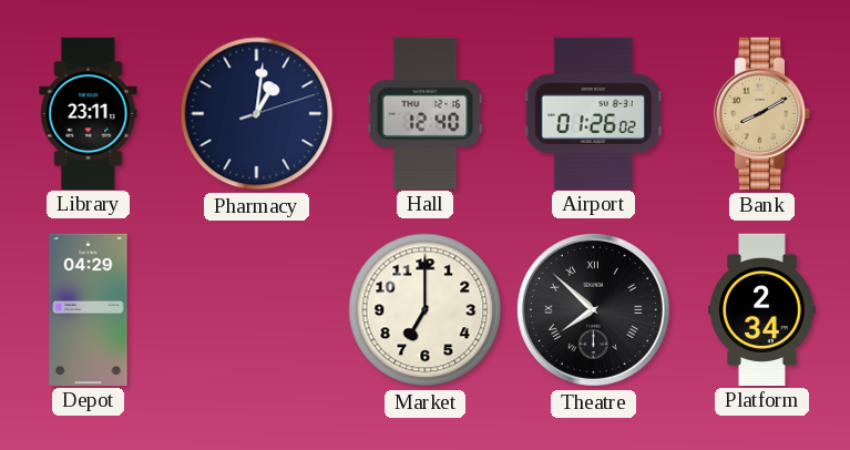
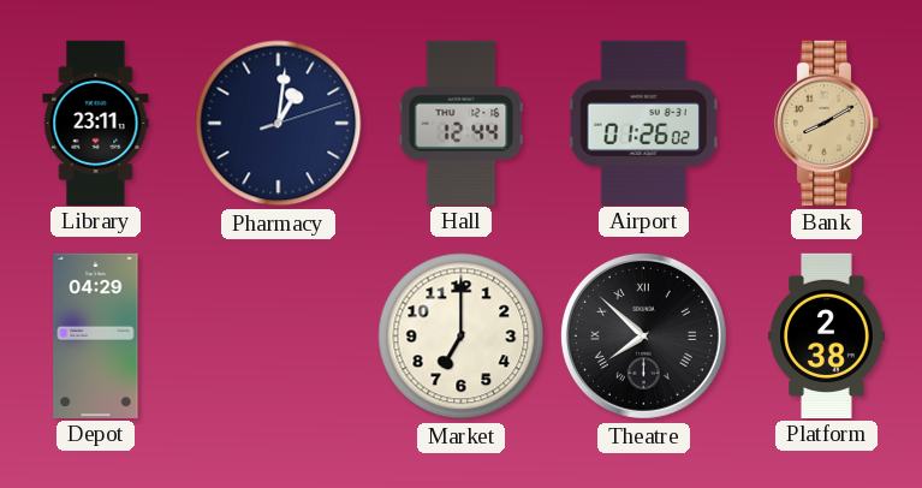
Hall: 12:40 -> 12:44
Platform: 2:34 -> 2:38
